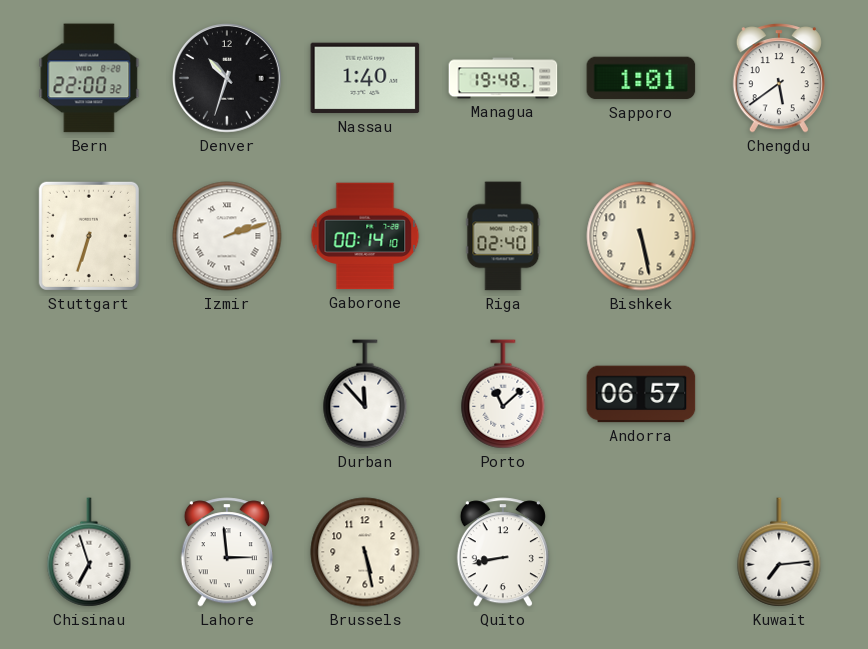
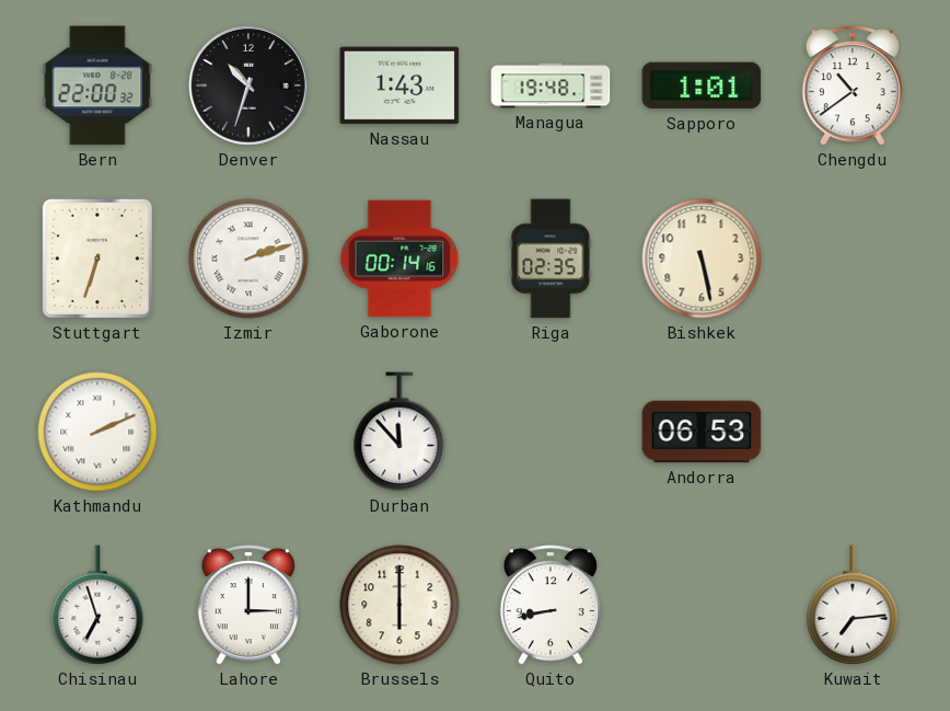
Nassau: 1:40 -> 1:43
Chengdu: 5:39 -> 10:39
Gaborone: 00:14:10 -> 00:14:16
Riga: 02:40 -> 02:35
Kathmandu: none -> 2:11
Porto: 11:08 -> none
Andorra: 06:57 -> 06:53
Lahore: 2:59 -> 3:00
Brussels: 5:28 -> 6:00
